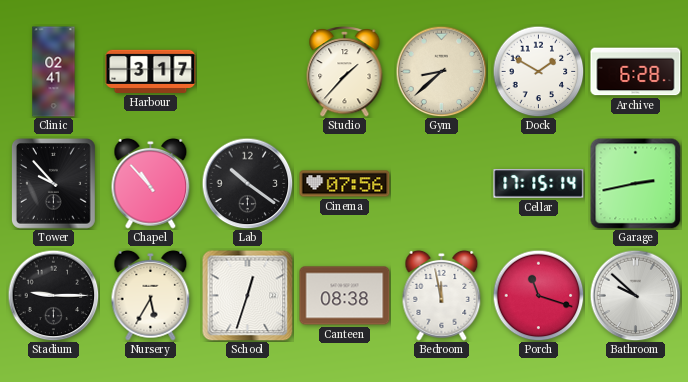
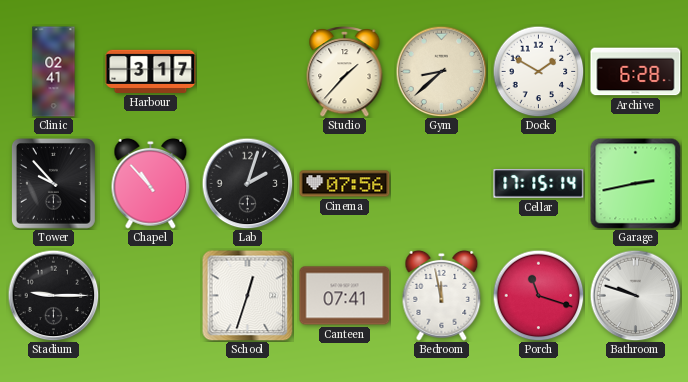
Lab: 10:21 -> 2:03
Nursery: 5:35 -> none
Canteen: 08:38 -> 07:41
Bathroom: 9:52 -> 9:48
